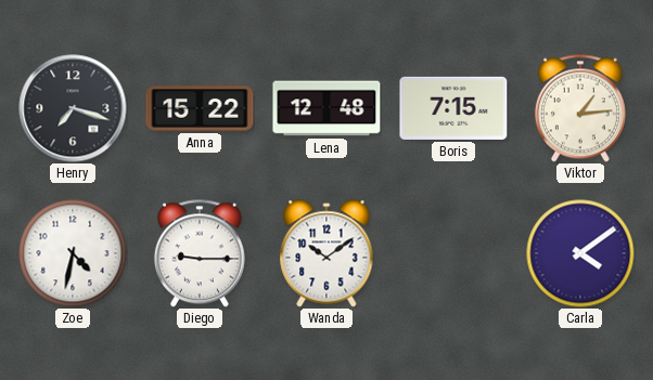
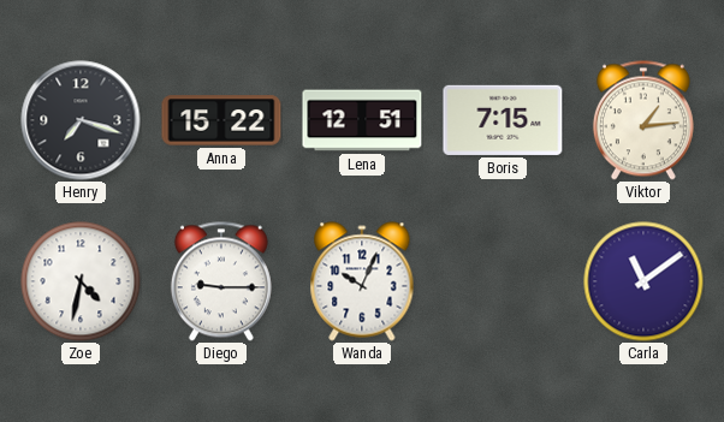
Lena: 12:48 -> 12:51
Wanda: 10:09 -> 10:04
Carla: 4:09 -> 11:09
